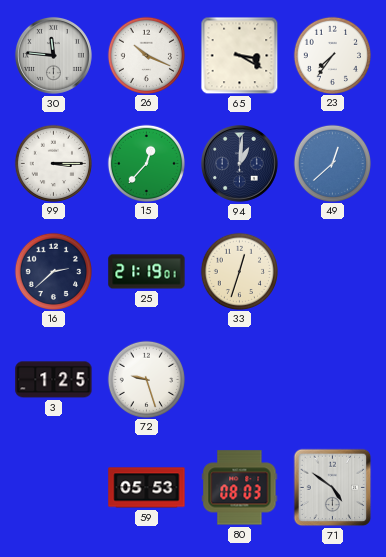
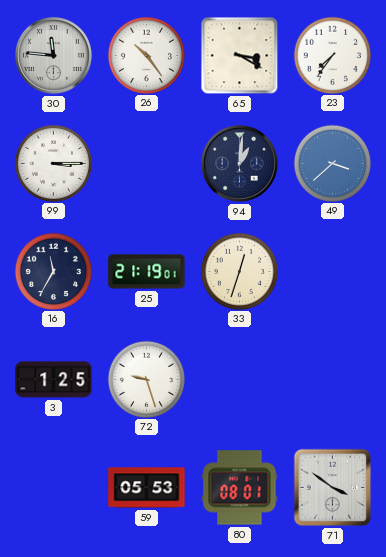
26: 10:19 -> 10:24
15: 12:37 -> none
49: 12:38 -> 3:38
16: 2:38 -> 11:35
80: 08:03 -> 08:01
71: 4:51 -> 3:51
